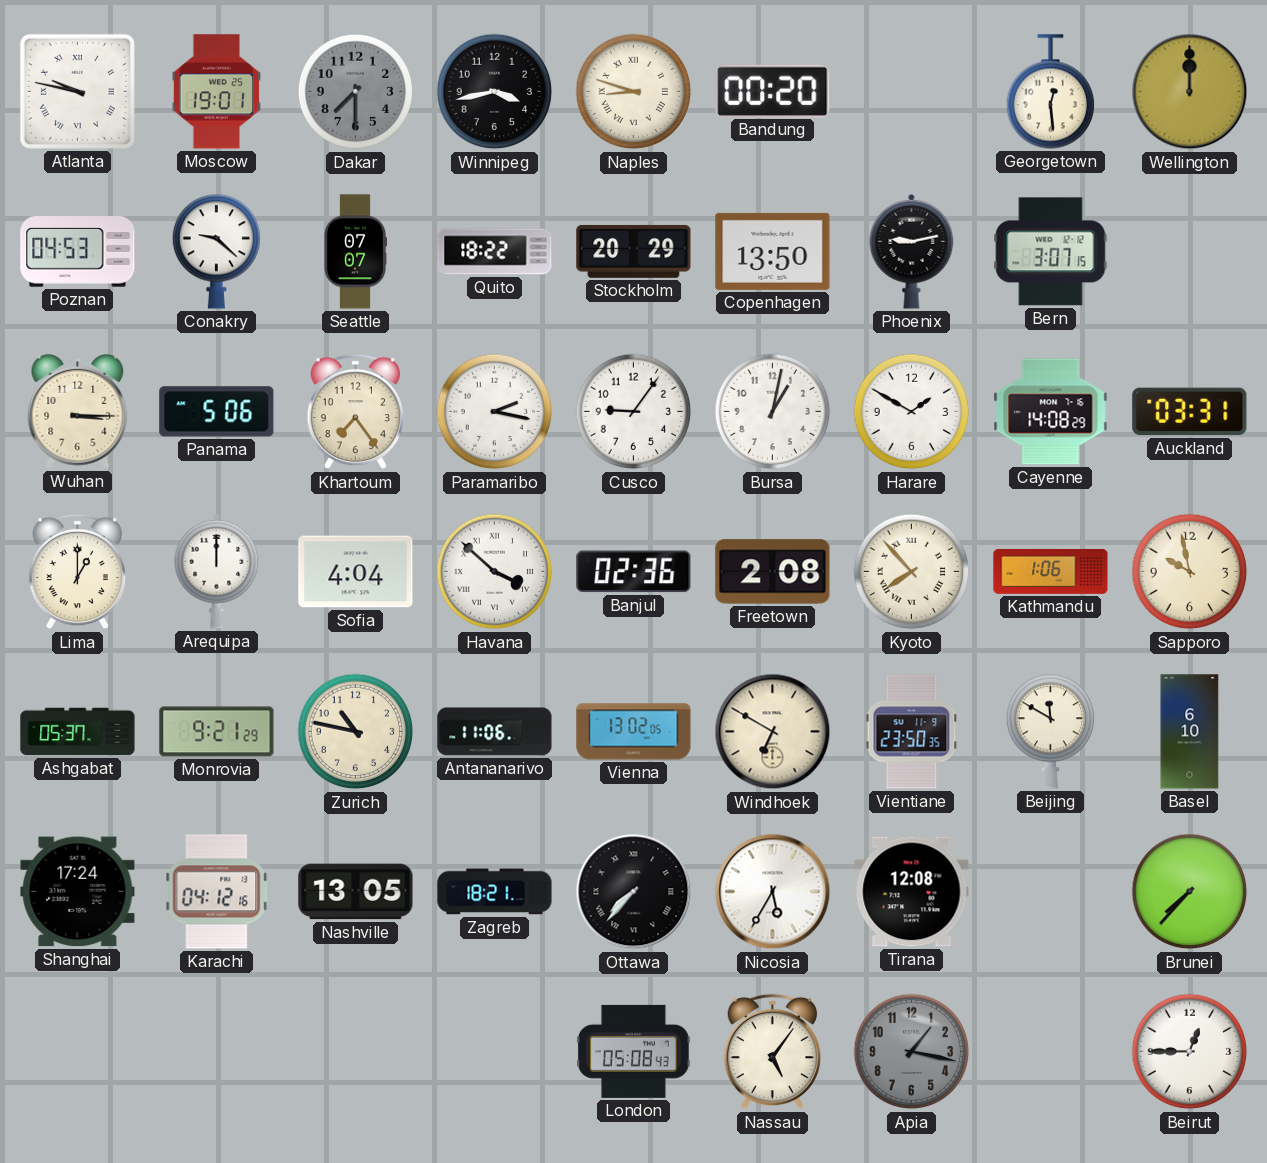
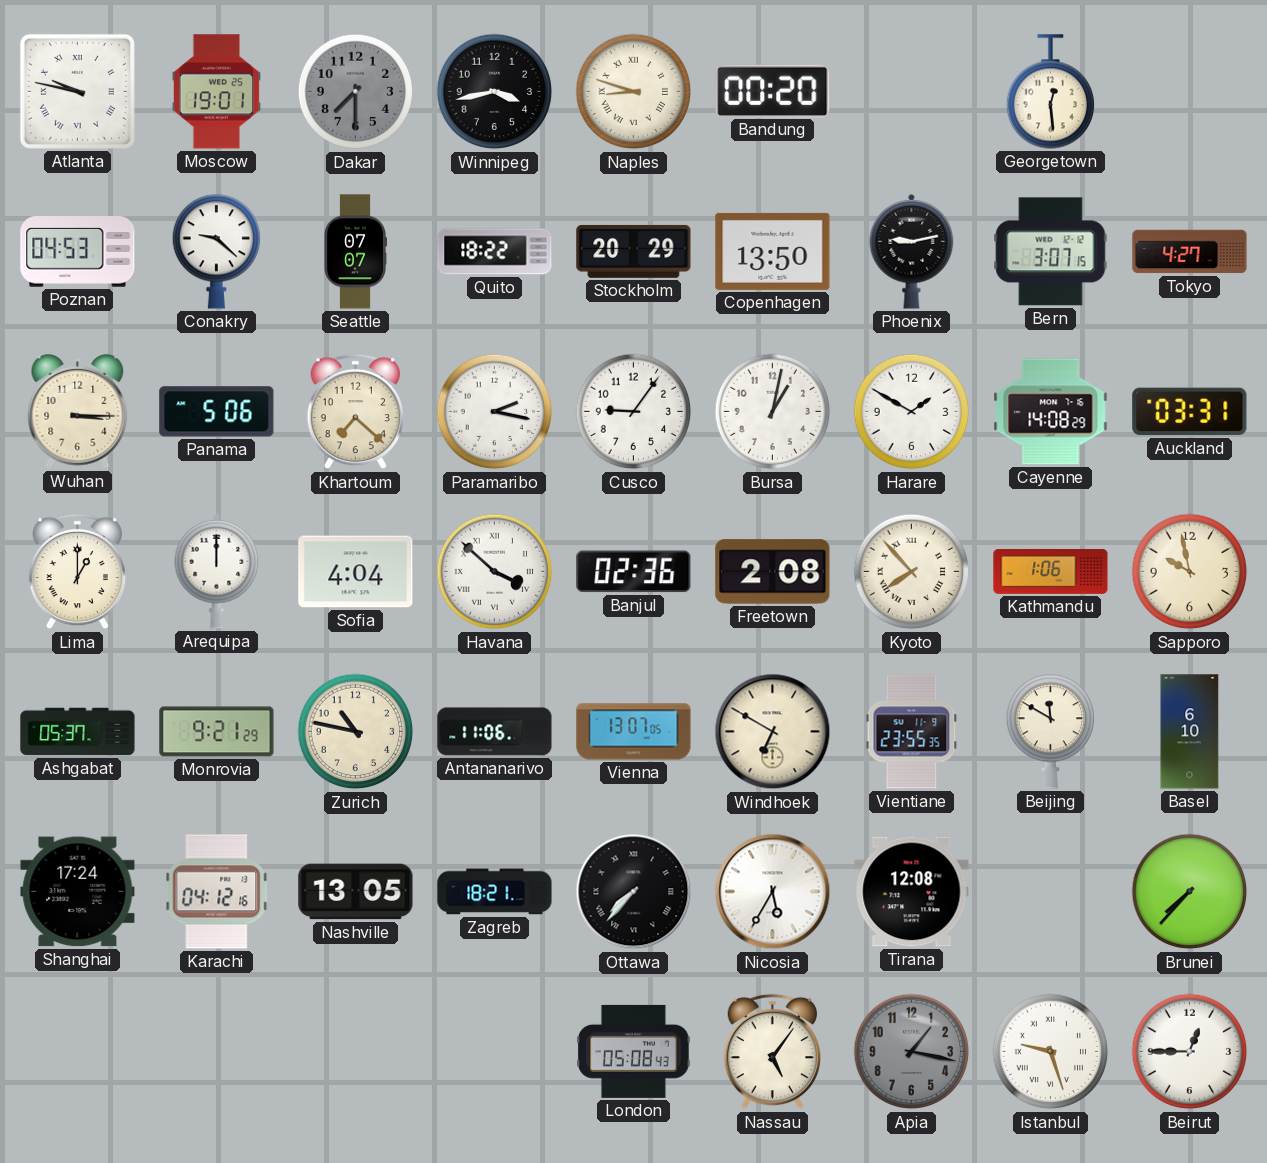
Wellington: 12:00 -> none
Tokyo: none -> 4:27
Khartoum: 7:24 -> 7:22
Vienna: 13:02 -> 13:07
Vientiane: 23:50 -> 23:55
Istanbul: none -> 9:27
